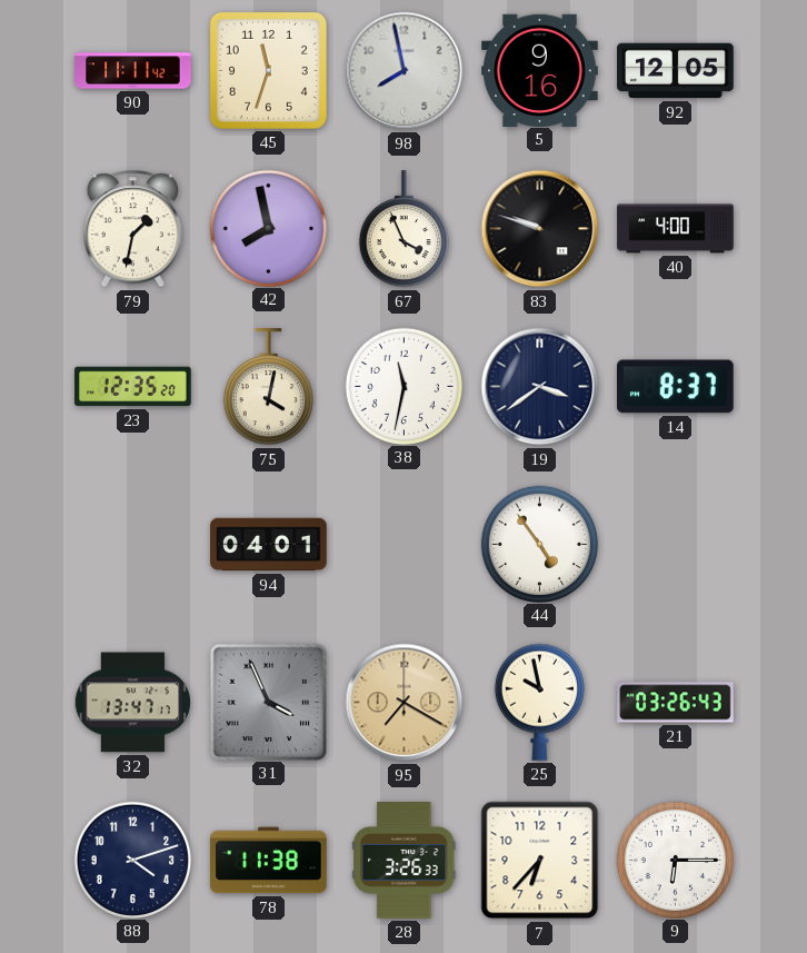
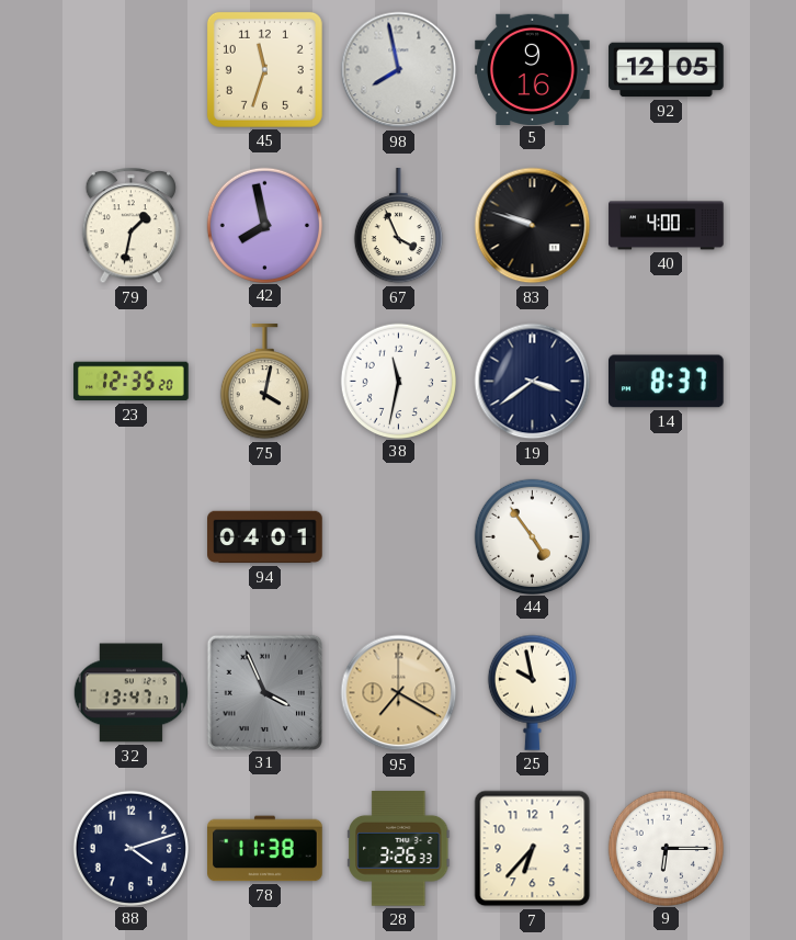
90: 11:11 -> none
21: 03:26 -> none
